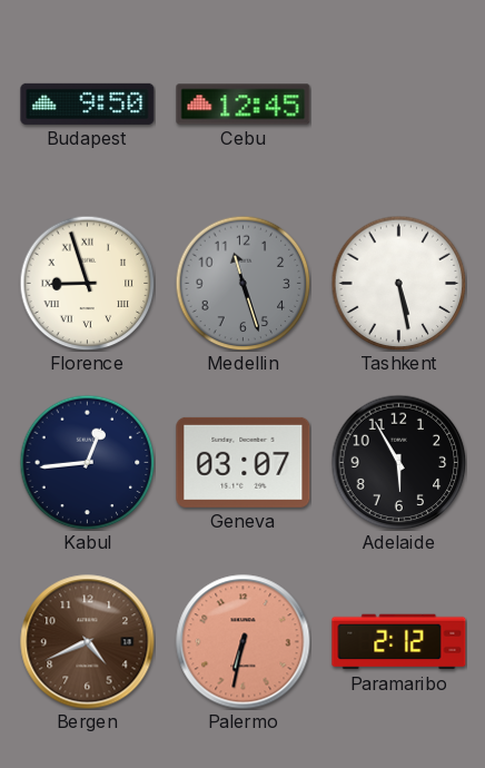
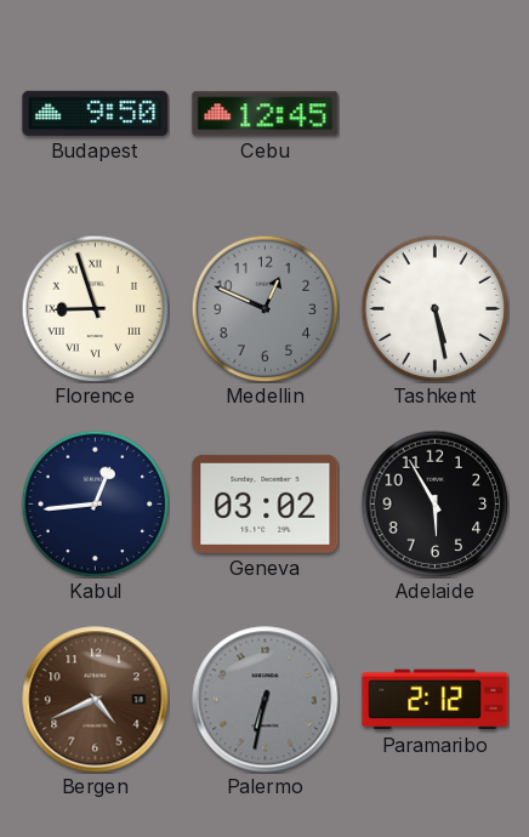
Medellin: 11:27 -> 12:49
Geneva: 03:07 -> 03:02
Palermo dial: salmon -> grey
